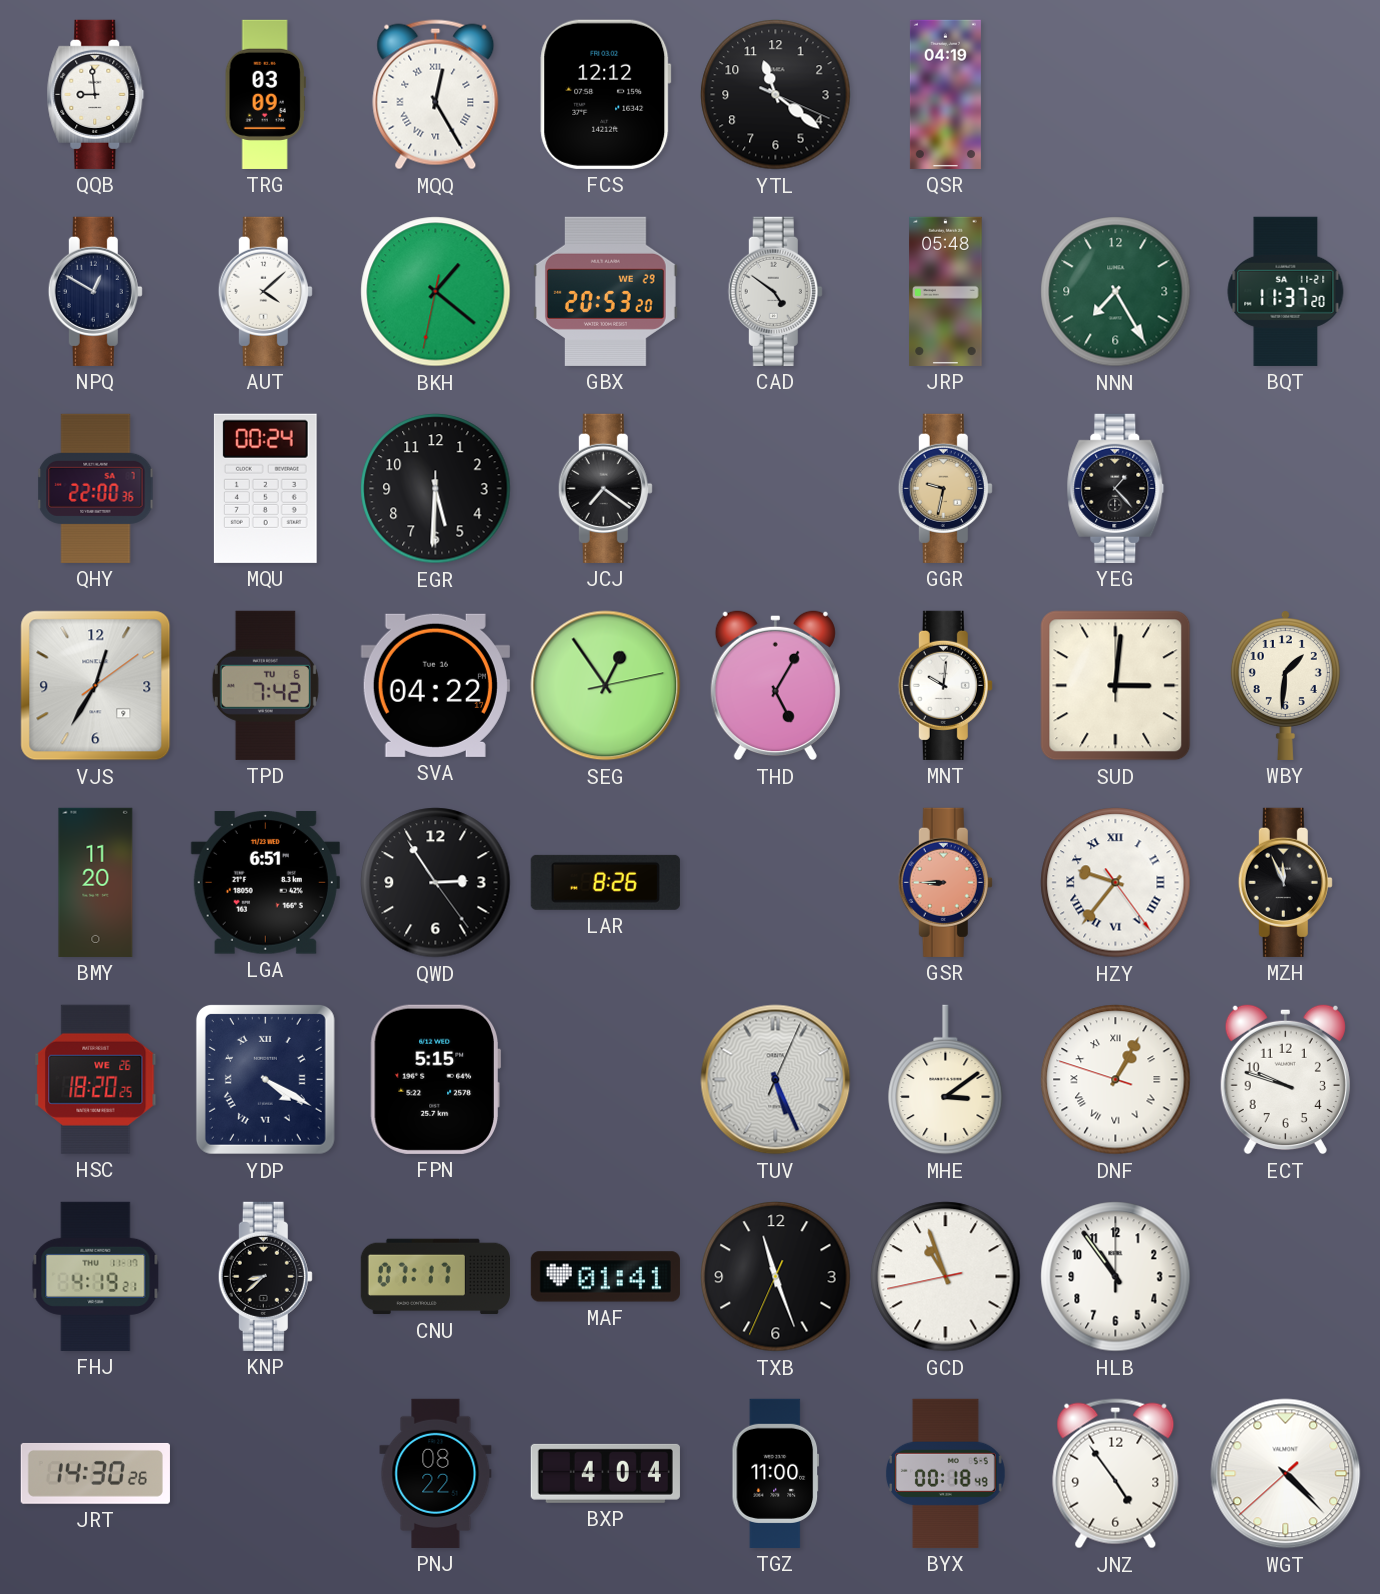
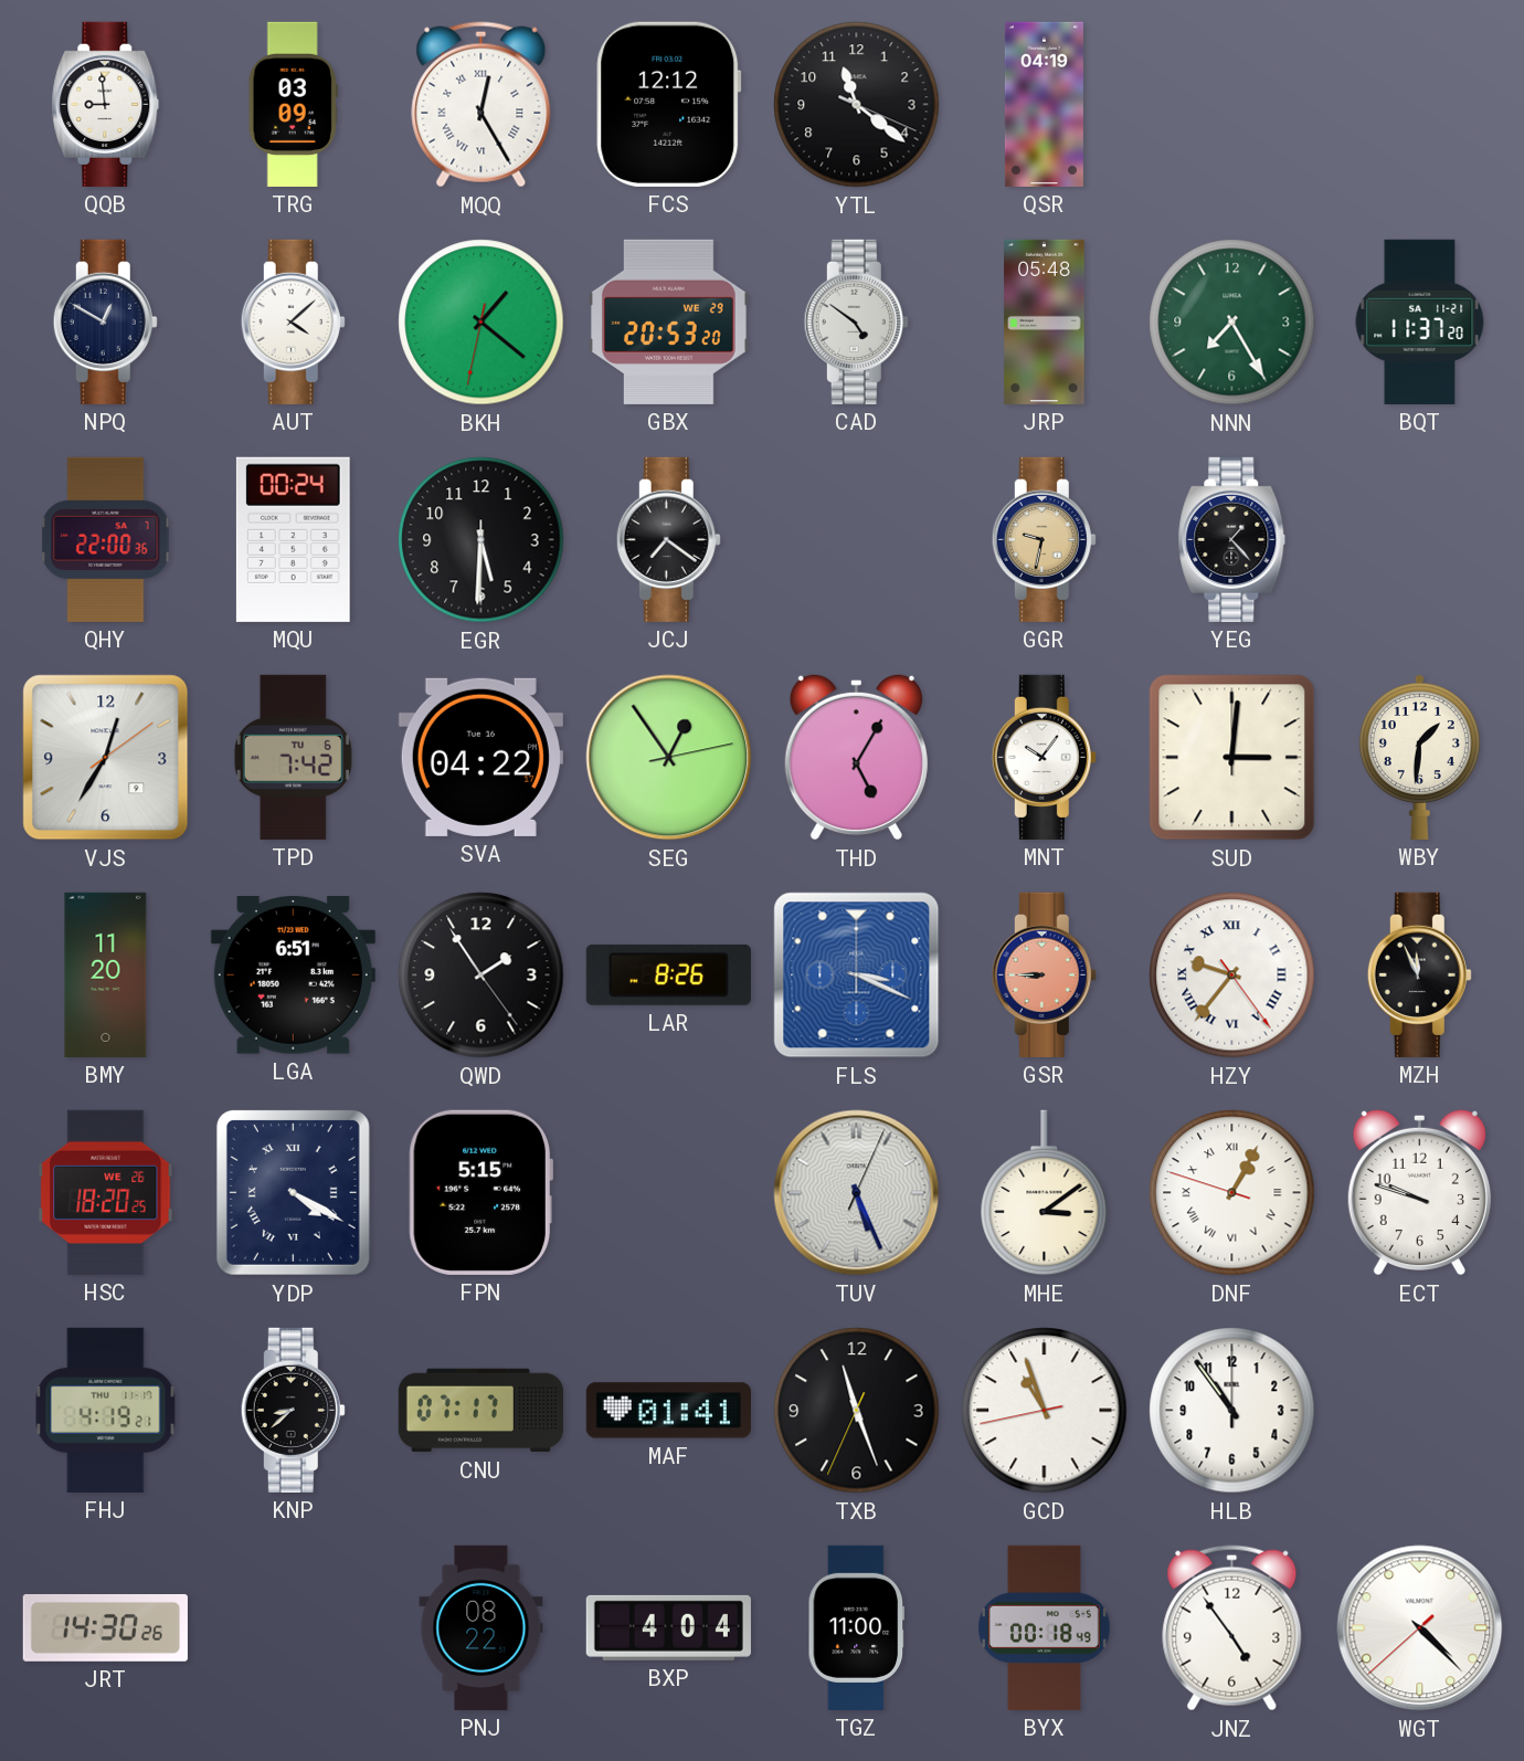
MNT: 10:01 -> 10:06
QWD: 2:54 -> 1:54
FLS: none -> 3:19
